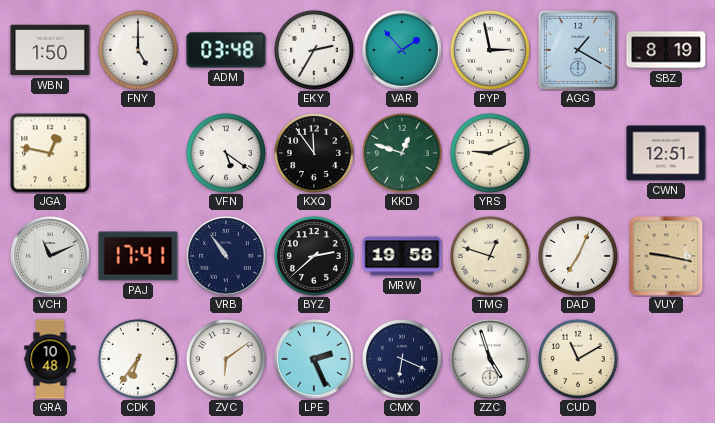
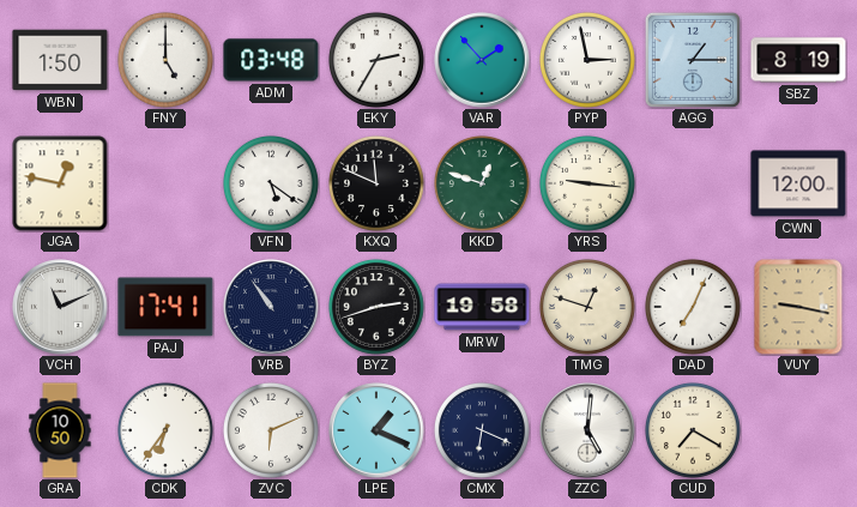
AGG: 1:20 -> 1:15
KXQ: 11:54 -> 11:49
YRS: 9:11 -> 9:16
CWN: 12:51 -> 12:00
BYZ: 2:38 -> 2:42
GRA: 10:48 -> 10:50
ZVC: 6:09 -> 6:11
LPE: 2:26 -> 1:19
ZZC: 4:57 -> 5:01
CUD: 11:10 -> 7:20
